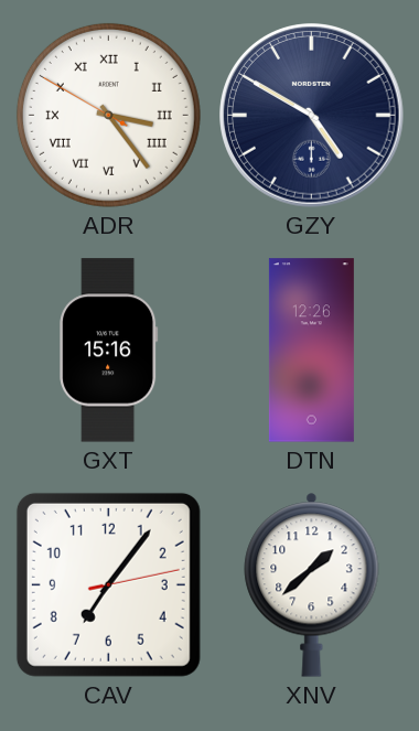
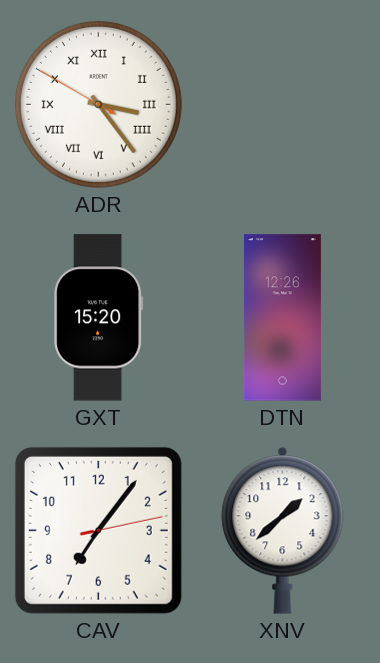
GZY: 4:50 -> none
GXT: 15:16 -> 15:20
